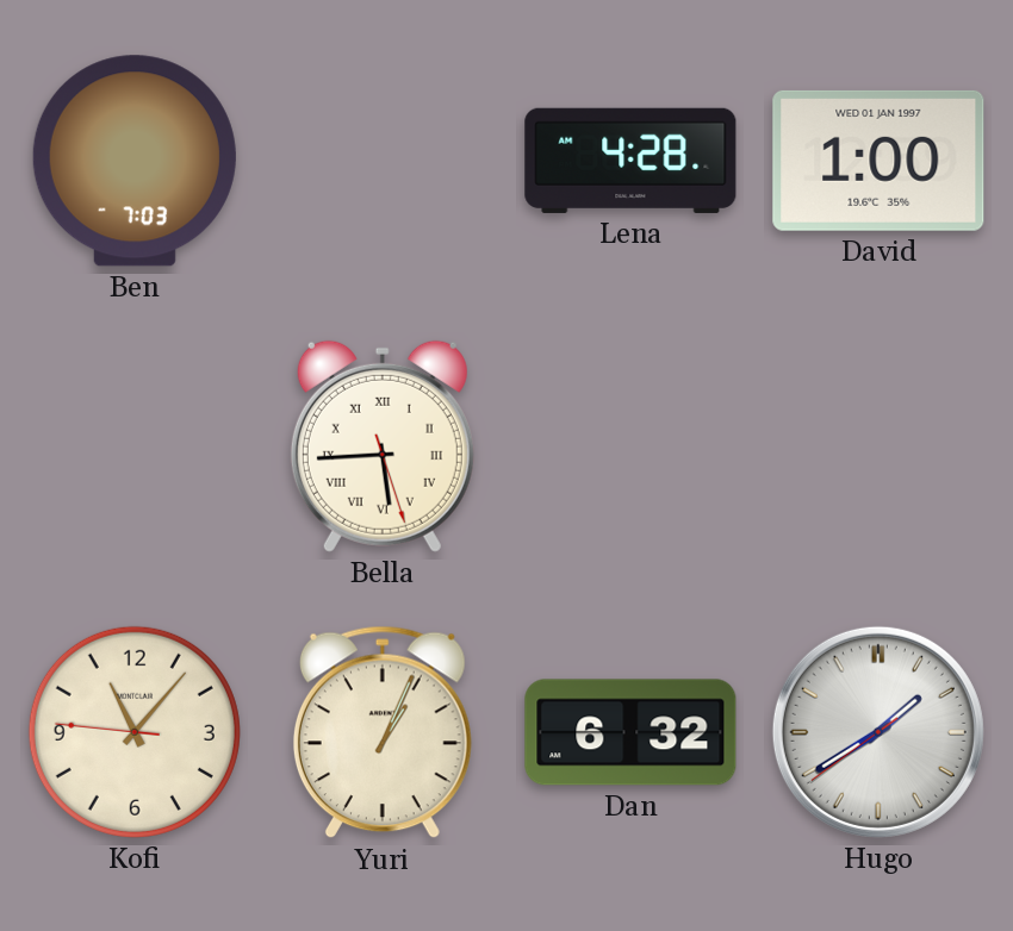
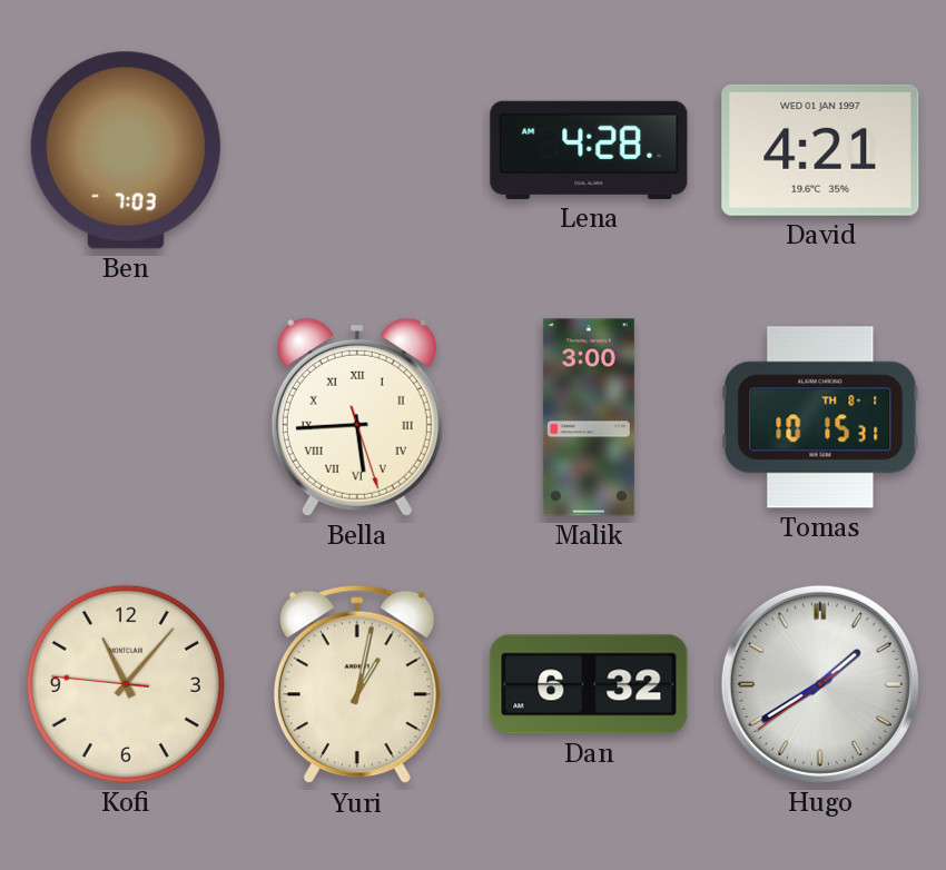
David: 1:00 -> 4:21
Malik: none -> 3:00
Tomas: none -> 10:15
Yuri: 1:04 -> 1:02
